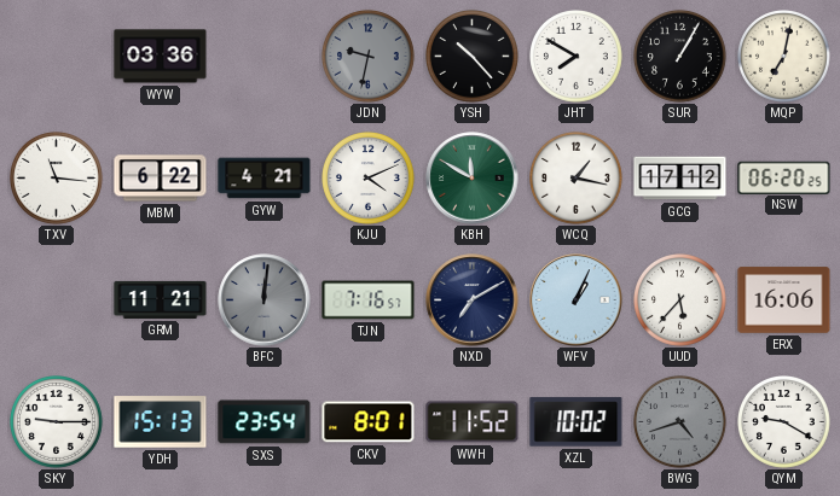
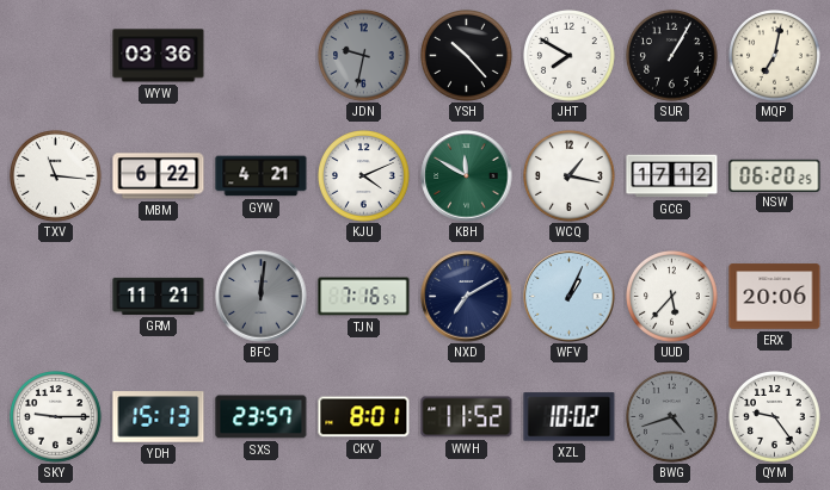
ERX: 16:06 -> 20:06
SXS: 23:54 -> 23:57
QYM: 9:20 -> 9:24
